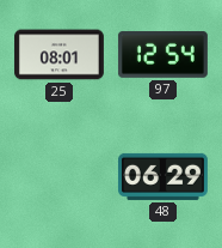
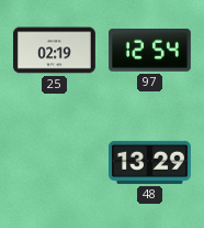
25: 08:01 -> 02:19
48: 06:29 -> 13:29
